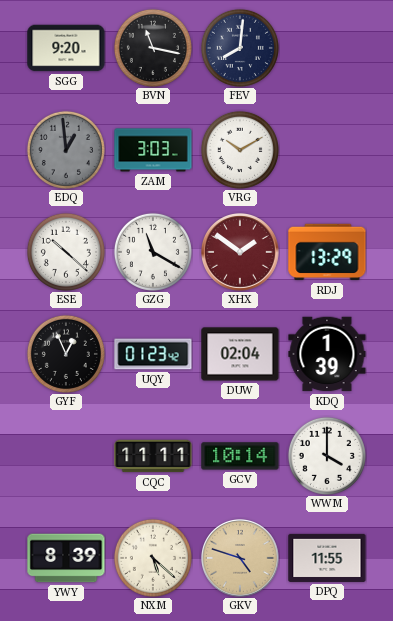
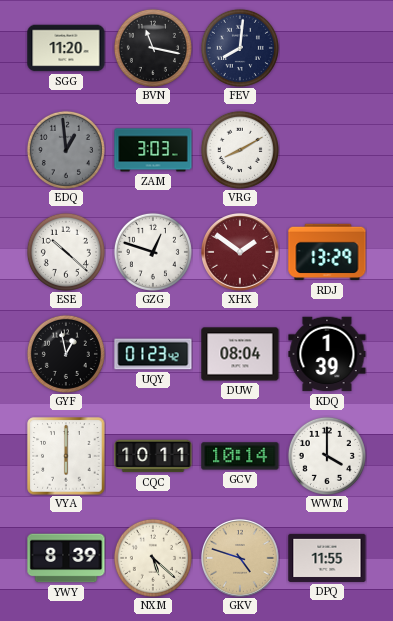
SGG: 9:20 -> 11:20
VRG: 10:10 -> 8:10
GZG: 11:20 -> 12:48
GYF: 12:56 -> 12:58
DUW: 02:04 -> 08:04
VYA: none -> 6:00
CQC: 11:11 -> 10:11
